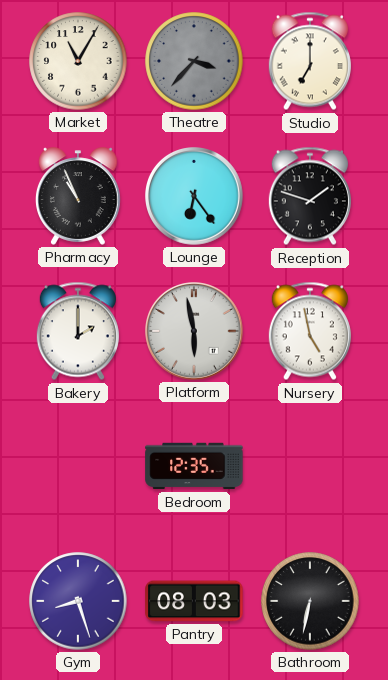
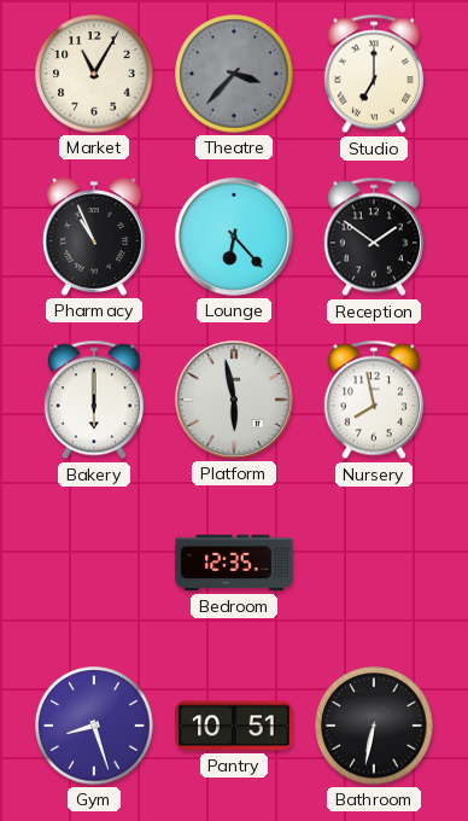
Lounge: 6:24 -> 6:23
Reception: 1:48 -> 1:51
Bakery: 2:00 -> 6:00
Nursery: 4:58 -> 7:58
Pantry: 08:03 -> 10:51
